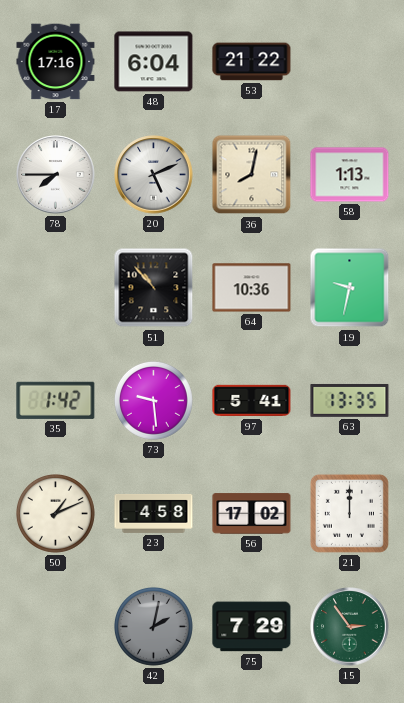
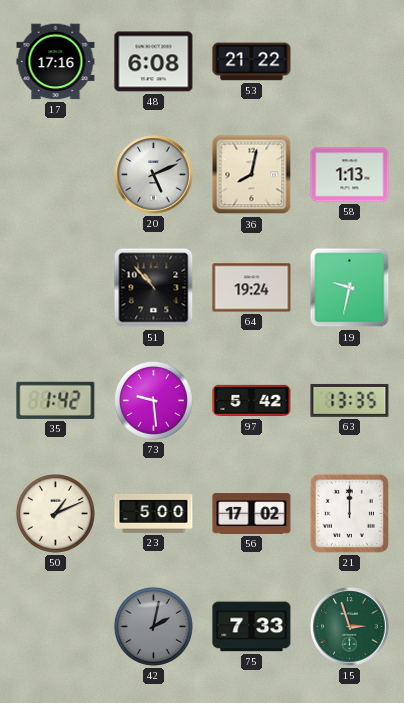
48: 6:04 -> 6:08
78: 7:45 -> none
64: 10:36 -> 19:24
97: 5:41 -> 5:42
23: 4:58 -> 5:00
75: 7:29 -> 7:33
15: 2:54 -> 2:57
